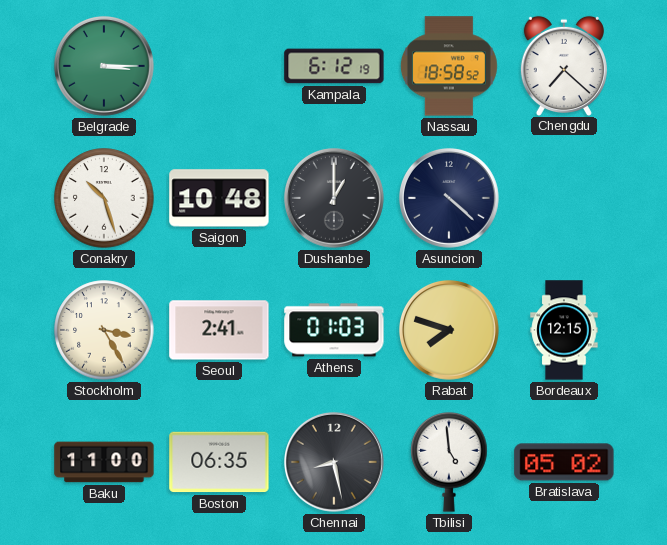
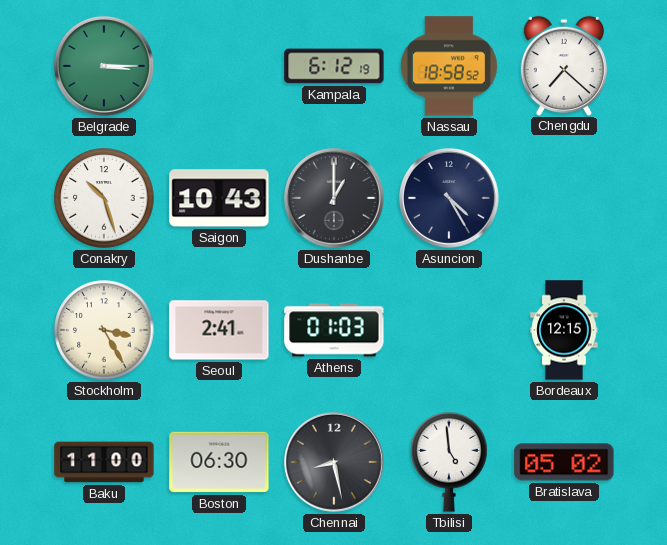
Saigon: 10:48 -> 10:43
Asuncion: 4:22 -> 4:25
Rabat: 7:48 -> none
Boston: 06:35 -> 06:30
